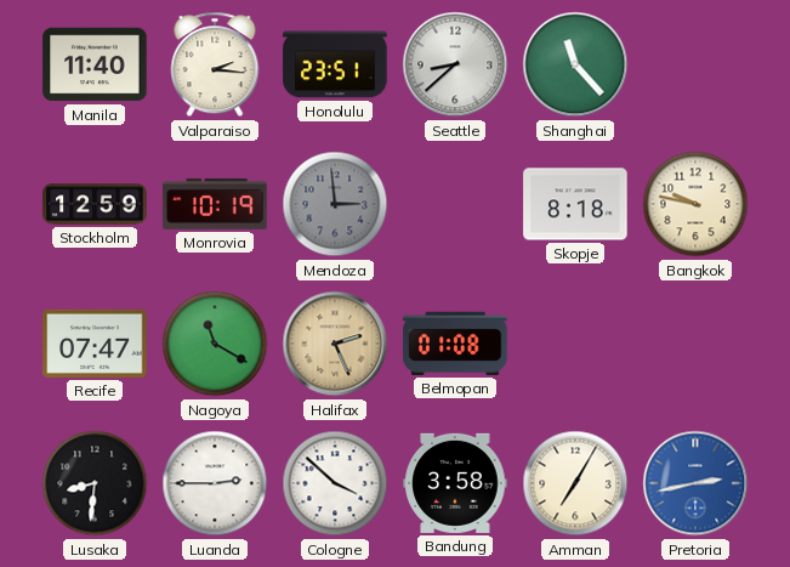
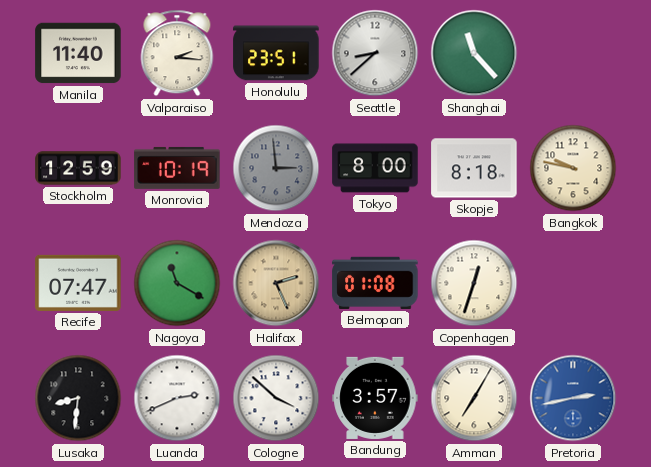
Tokyo: none -> 8:00
Copenhagen: none -> 12:33
Luanda: 2:45 -> 2:41
Bandung: 3:58 -> 3:57
